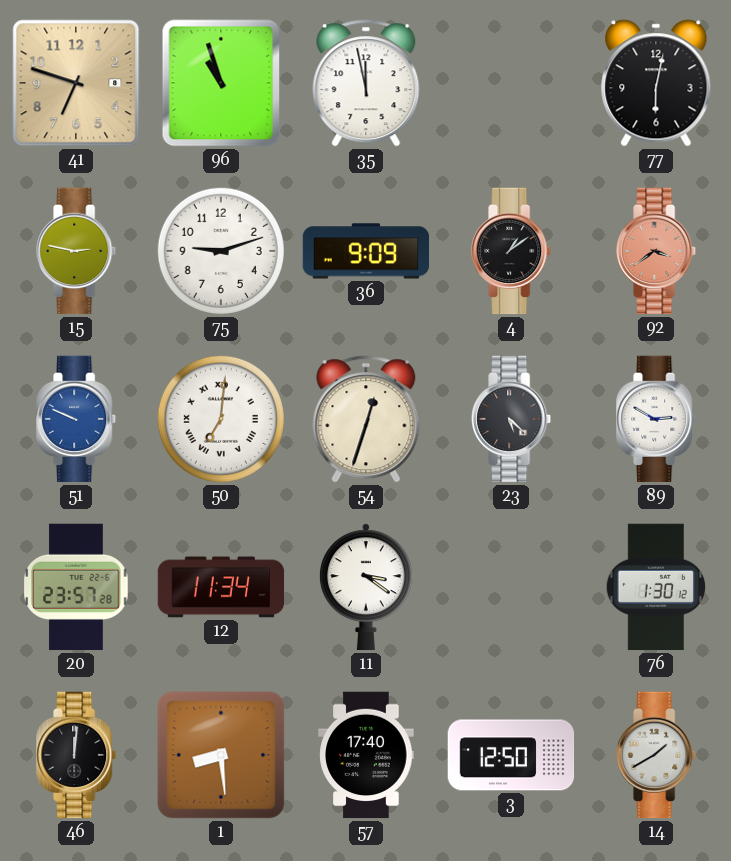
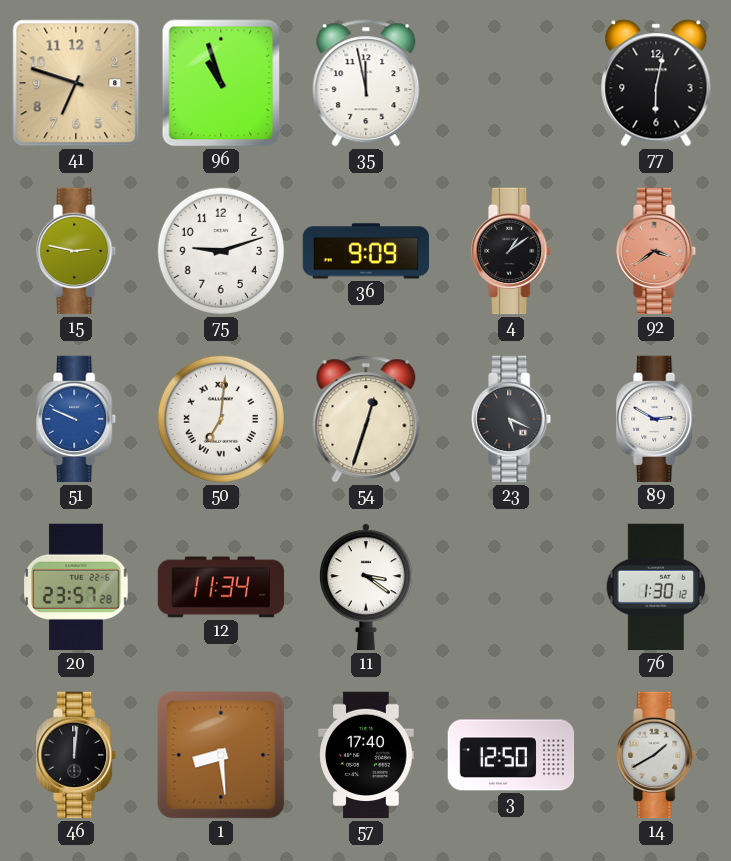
23: 5:22 -> 5:19
